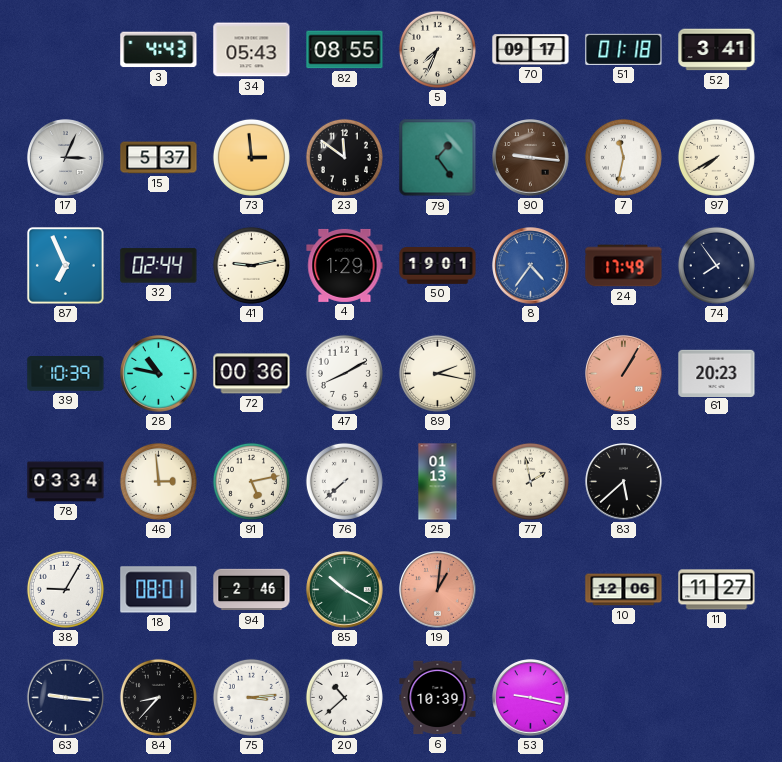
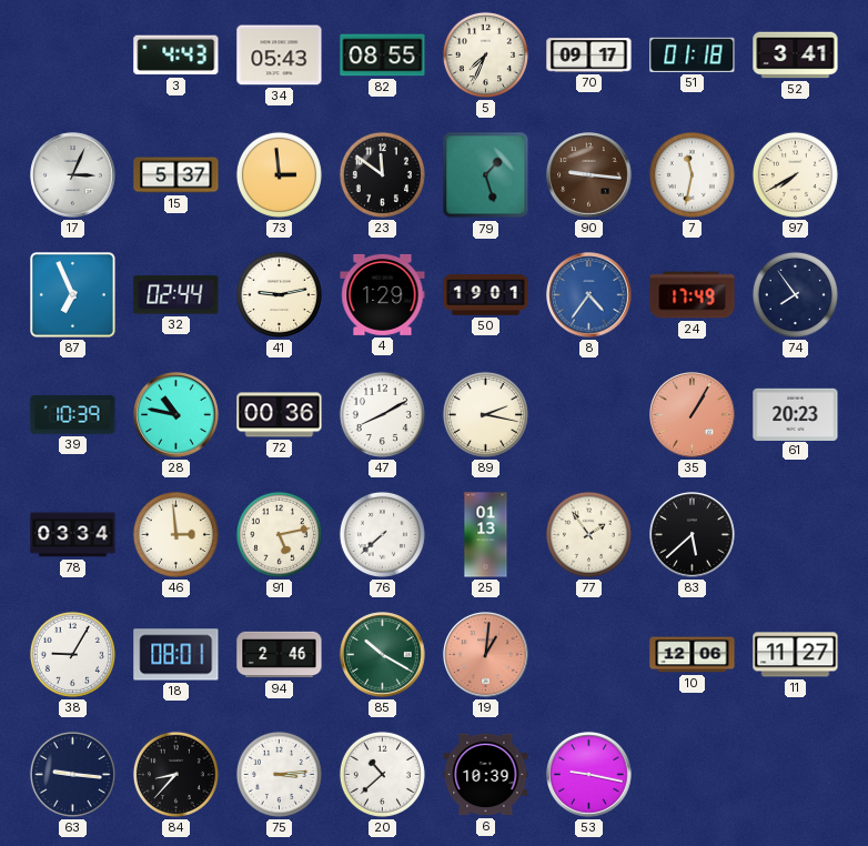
79: 1:24 -> 1:27
77: 1:58 -> 1:54
